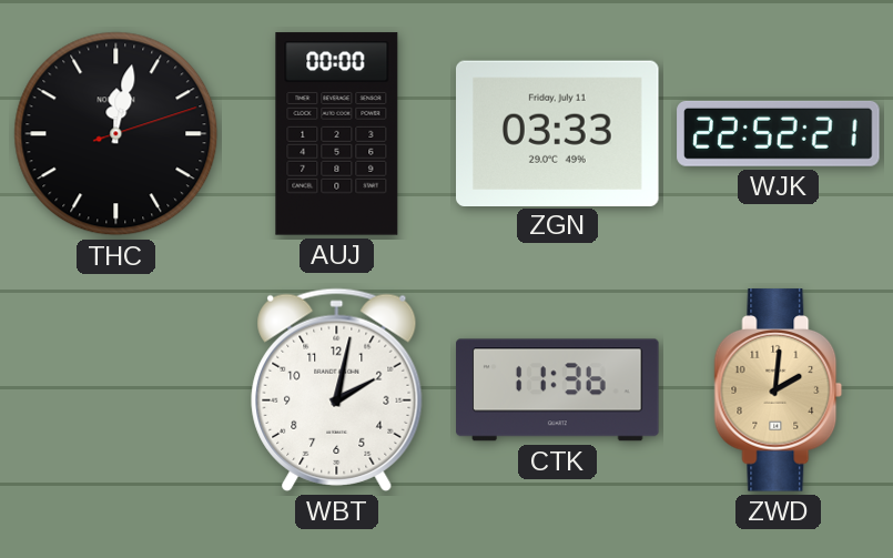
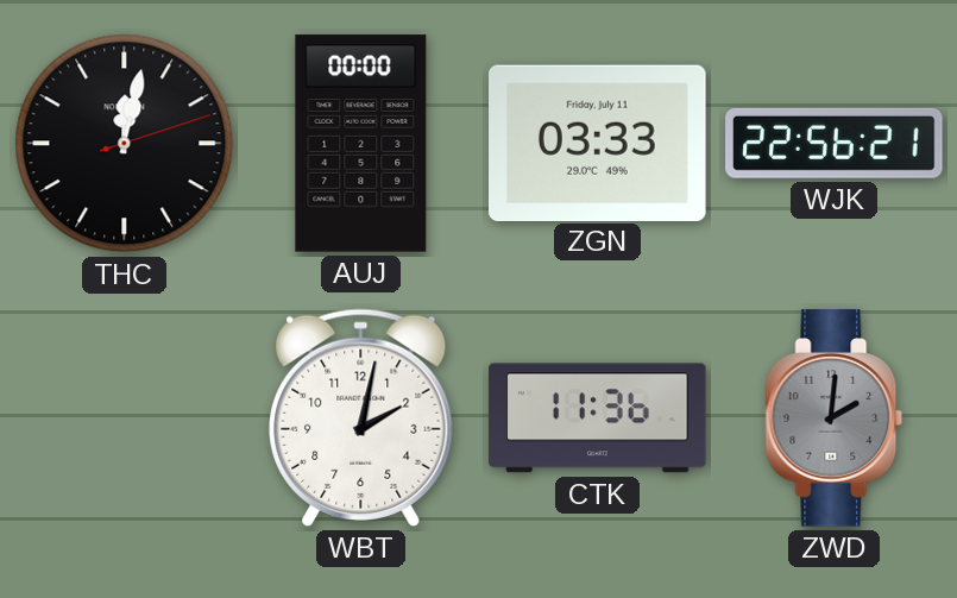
WJK: 22:52 -> 22:56
ZWD dial: champagne -> grey
